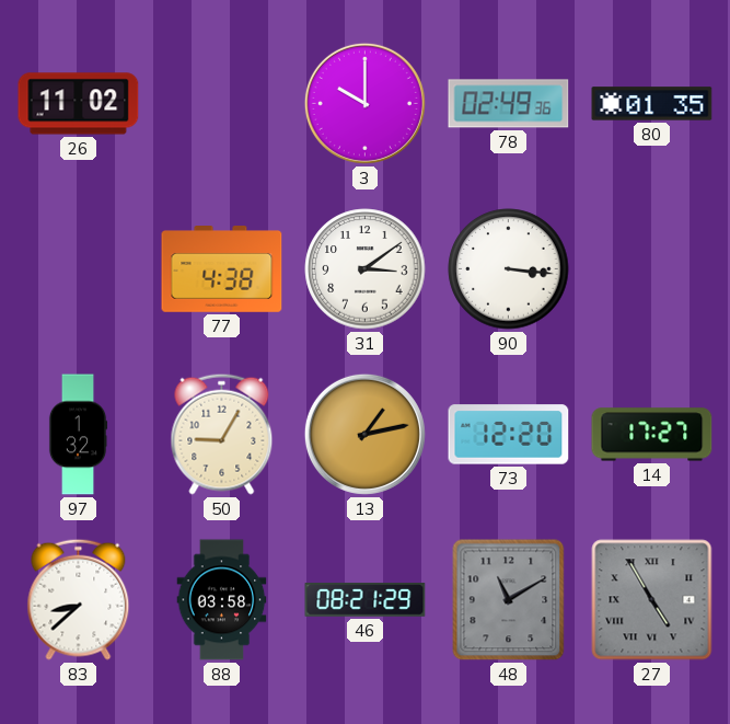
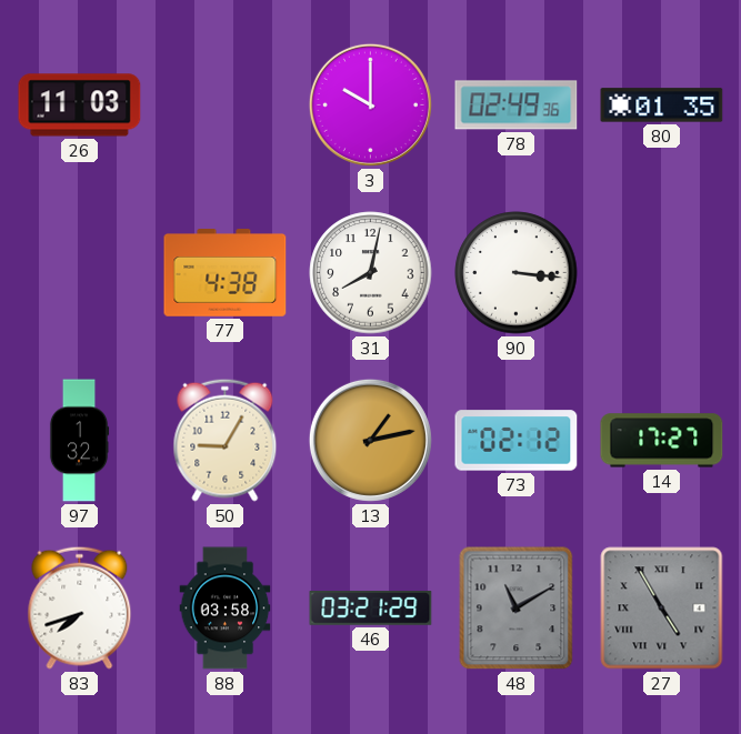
26: 11:02 -> 11:03
31: 3:09 -> 8:02
73: 12:20 -> 02:12
83: 8:38 -> 7:42
46: 08:21 -> 03:21
